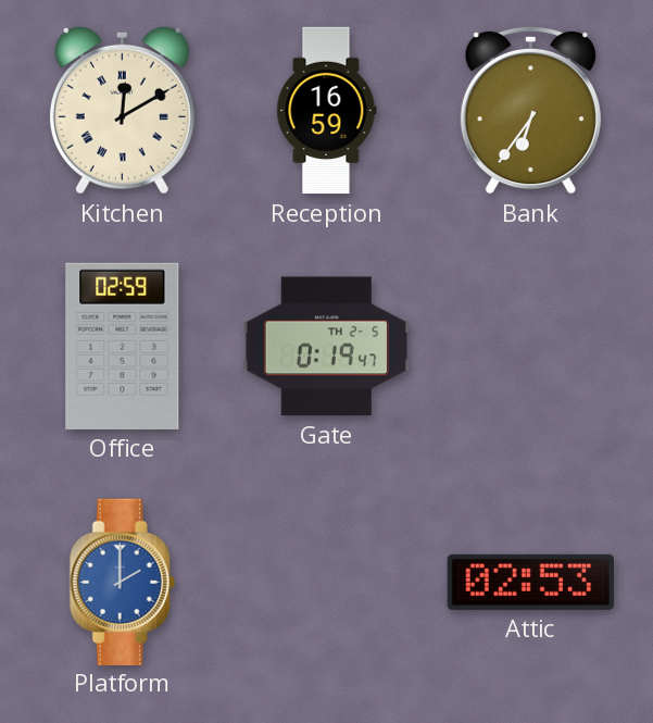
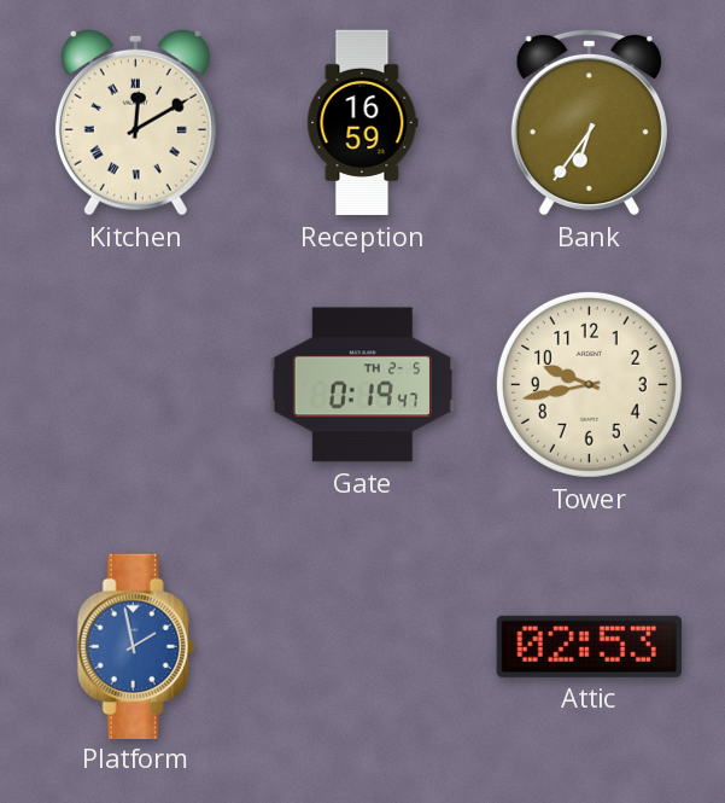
Office: 02:59 -> none
Tower: none -> 9:43
Platform: 2:00 -> 1:58
